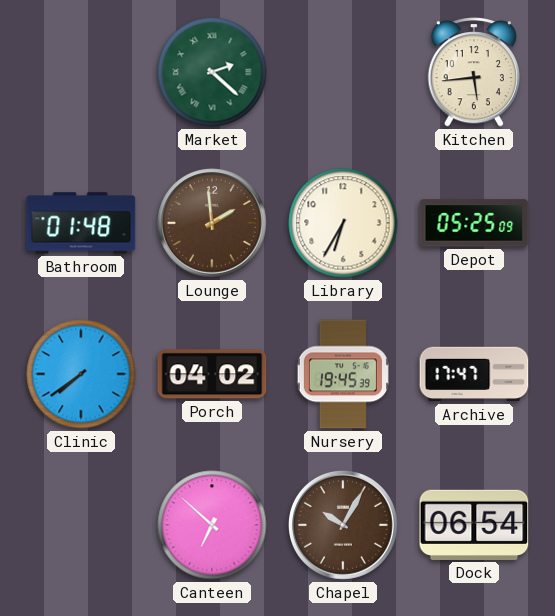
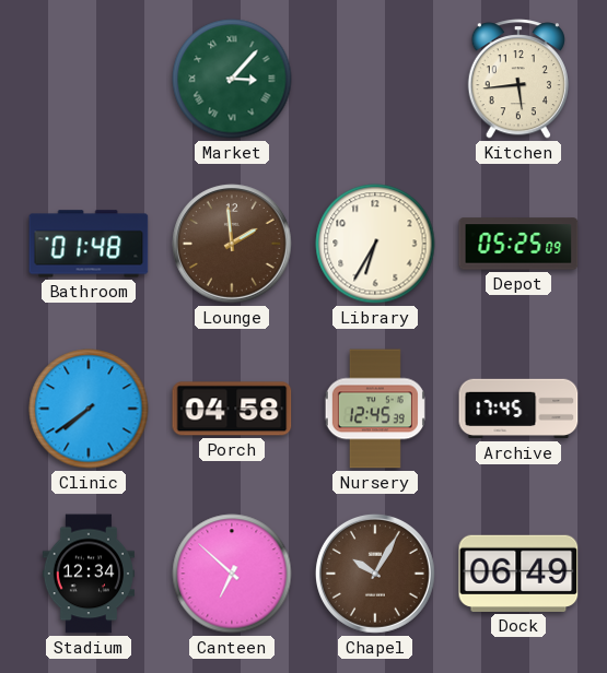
Market: 2:22 -> 3:07
Porch: 04:02 -> 04:58
Nursery: 19:45 -> 12:45
Archive: 17:47 -> 17:45
Stadium: none -> 12:34
Dock: 06:54 -> 06:49
